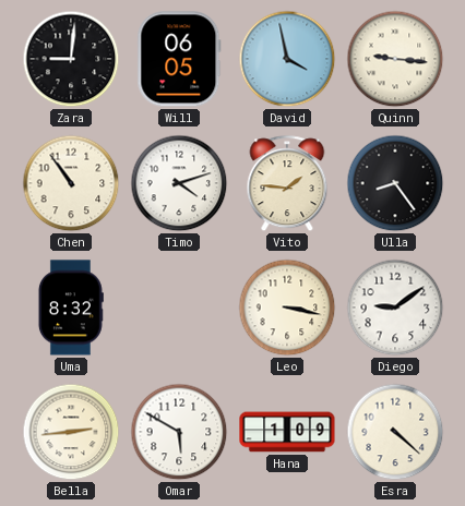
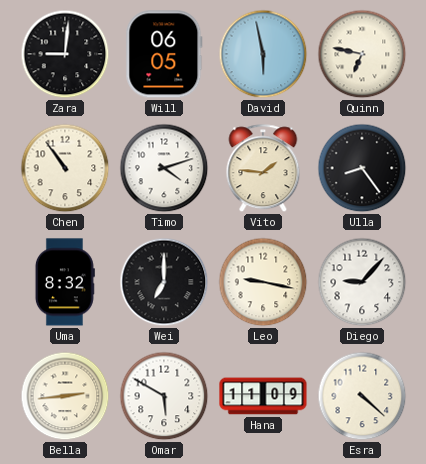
David: 3:58 -> 5:58
Quinn: 9:16 -> 6:47
Wei: none -> 7:00
Leo: 3:17 -> 9:17
Diego: 9:09 -> 9:07
Hana: 1:09 -> 11:09
